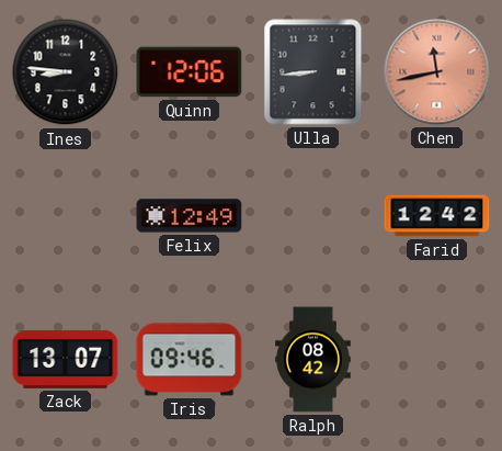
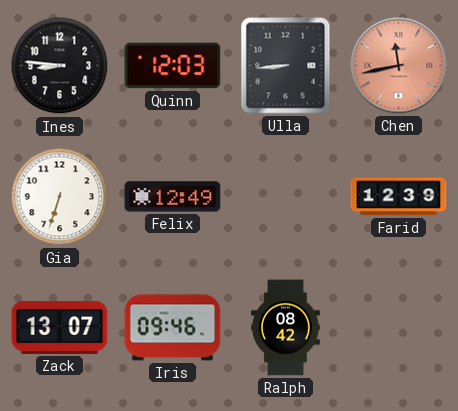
Quinn: 12:06 -> 12:03
Gia: none -> 6:33
Farid: 12:42 -> 12:39
